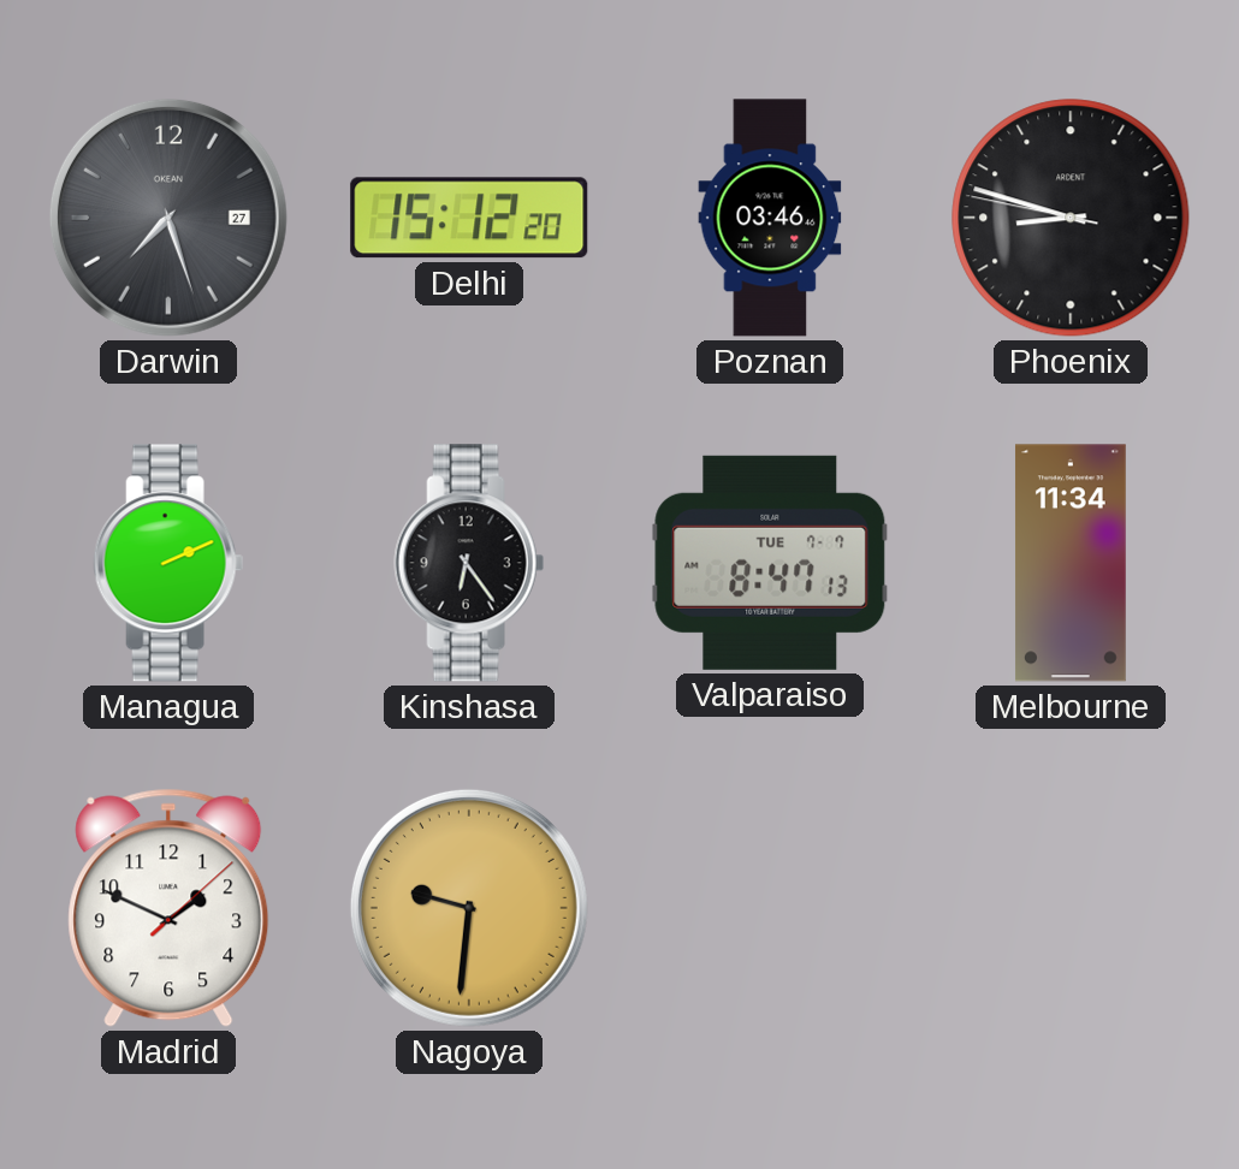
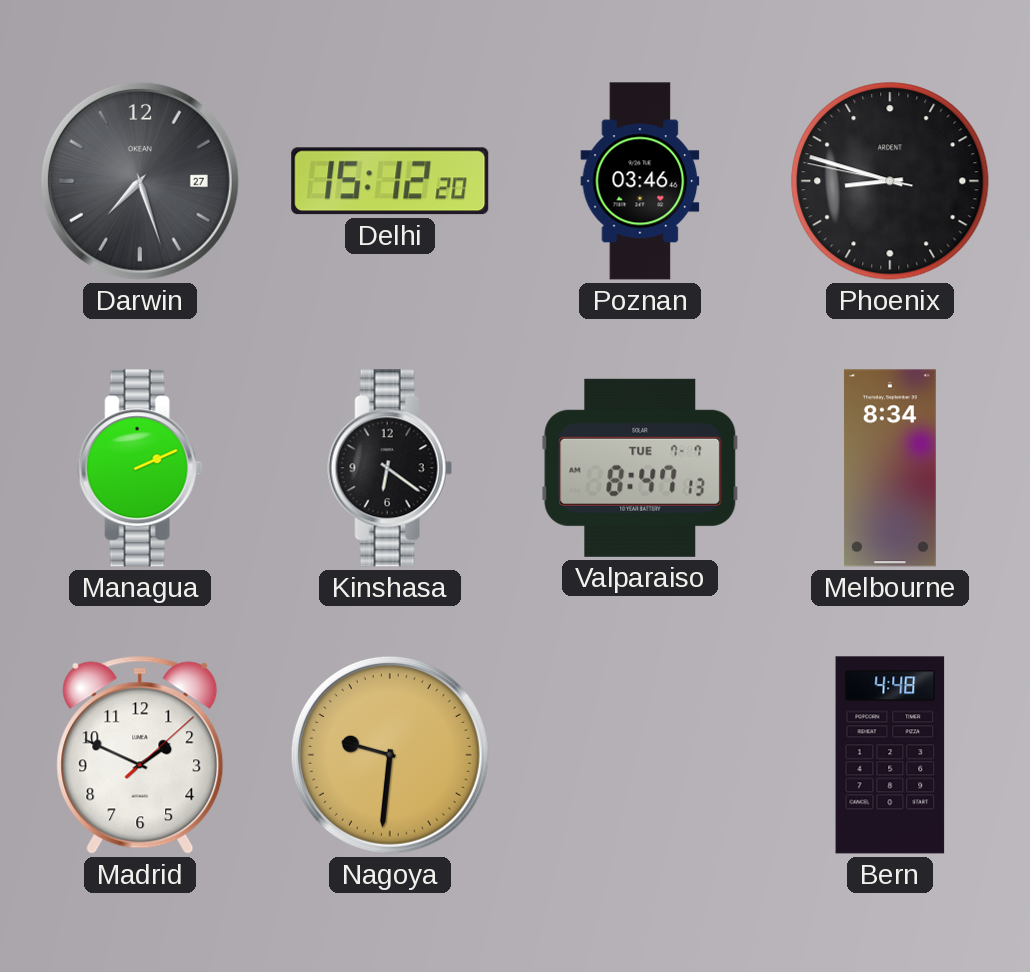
Kinshasa: 6:24 -> 6:21
Melbourne: 11:34 -> 8:34
Bern: none -> 4:48
